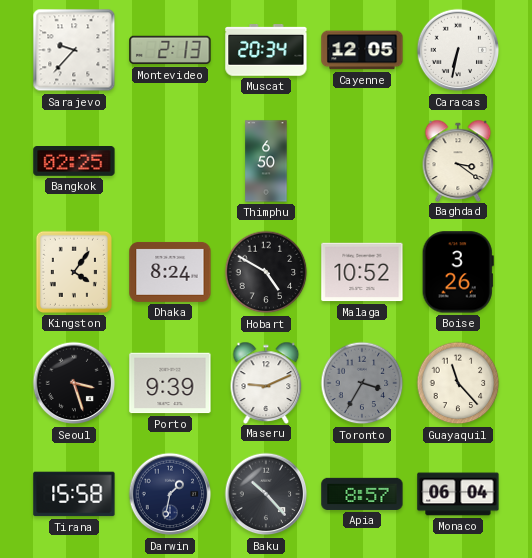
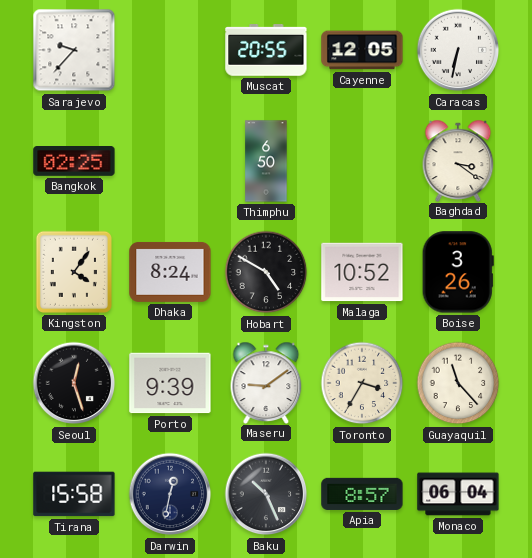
Montevideo: 2:13 -> none
Muscat: 20:34 -> 20:55
Seoul: 3:27 -> 12:27
Maseru: 9:11 -> 9:09
Toronto dial: grey -> cream
Darwin: 1:32 -> 12:32
Baku: 10:23 -> 10:26
